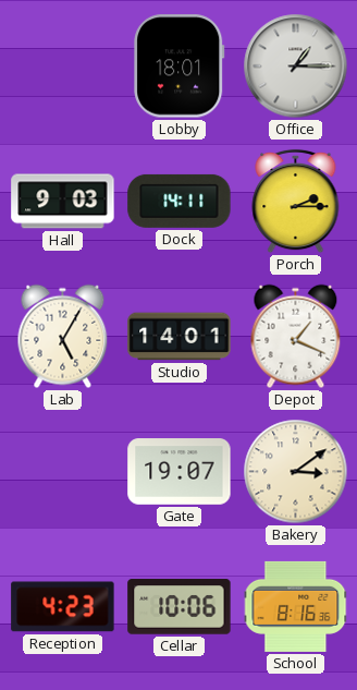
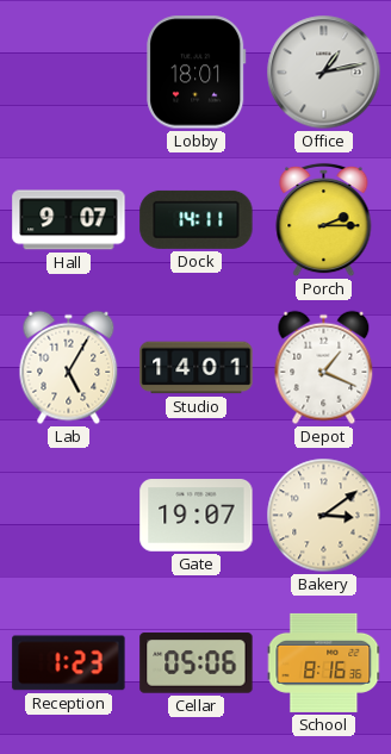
Office: 1:15 -> 1:13
Hall: 9:03 -> 9:07
Reception: 4:23 -> 1:23
Cellar: 10:06 -> 05:06
